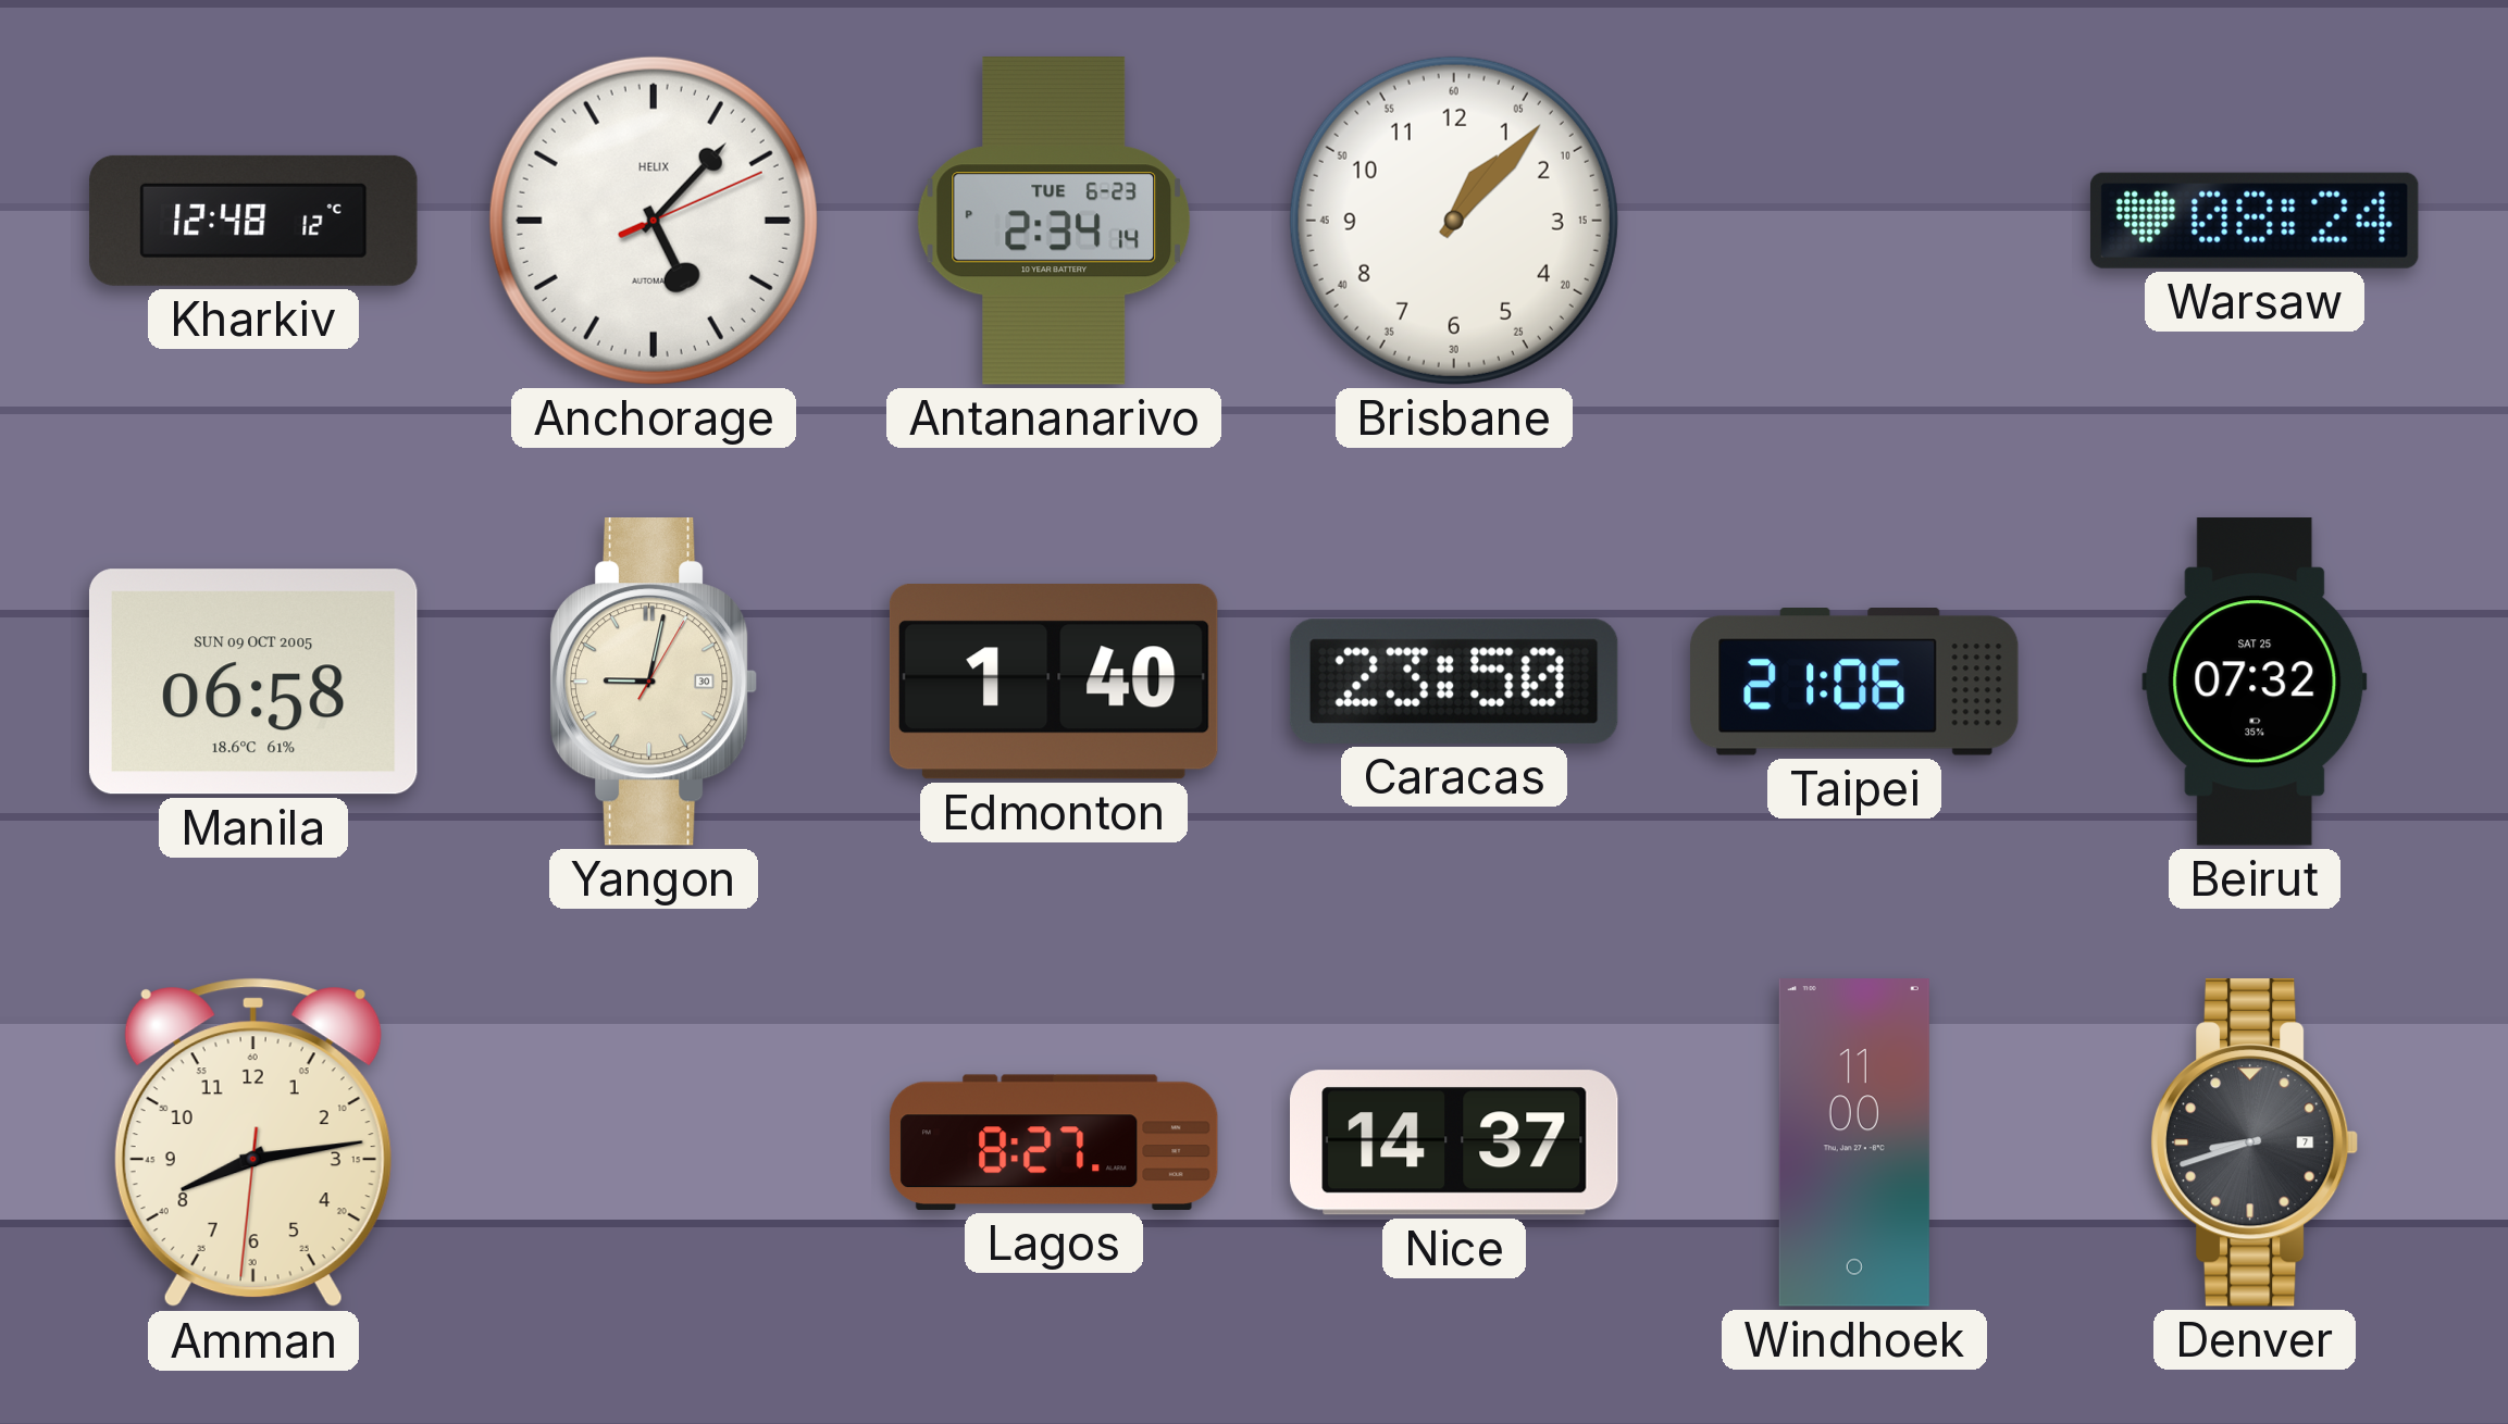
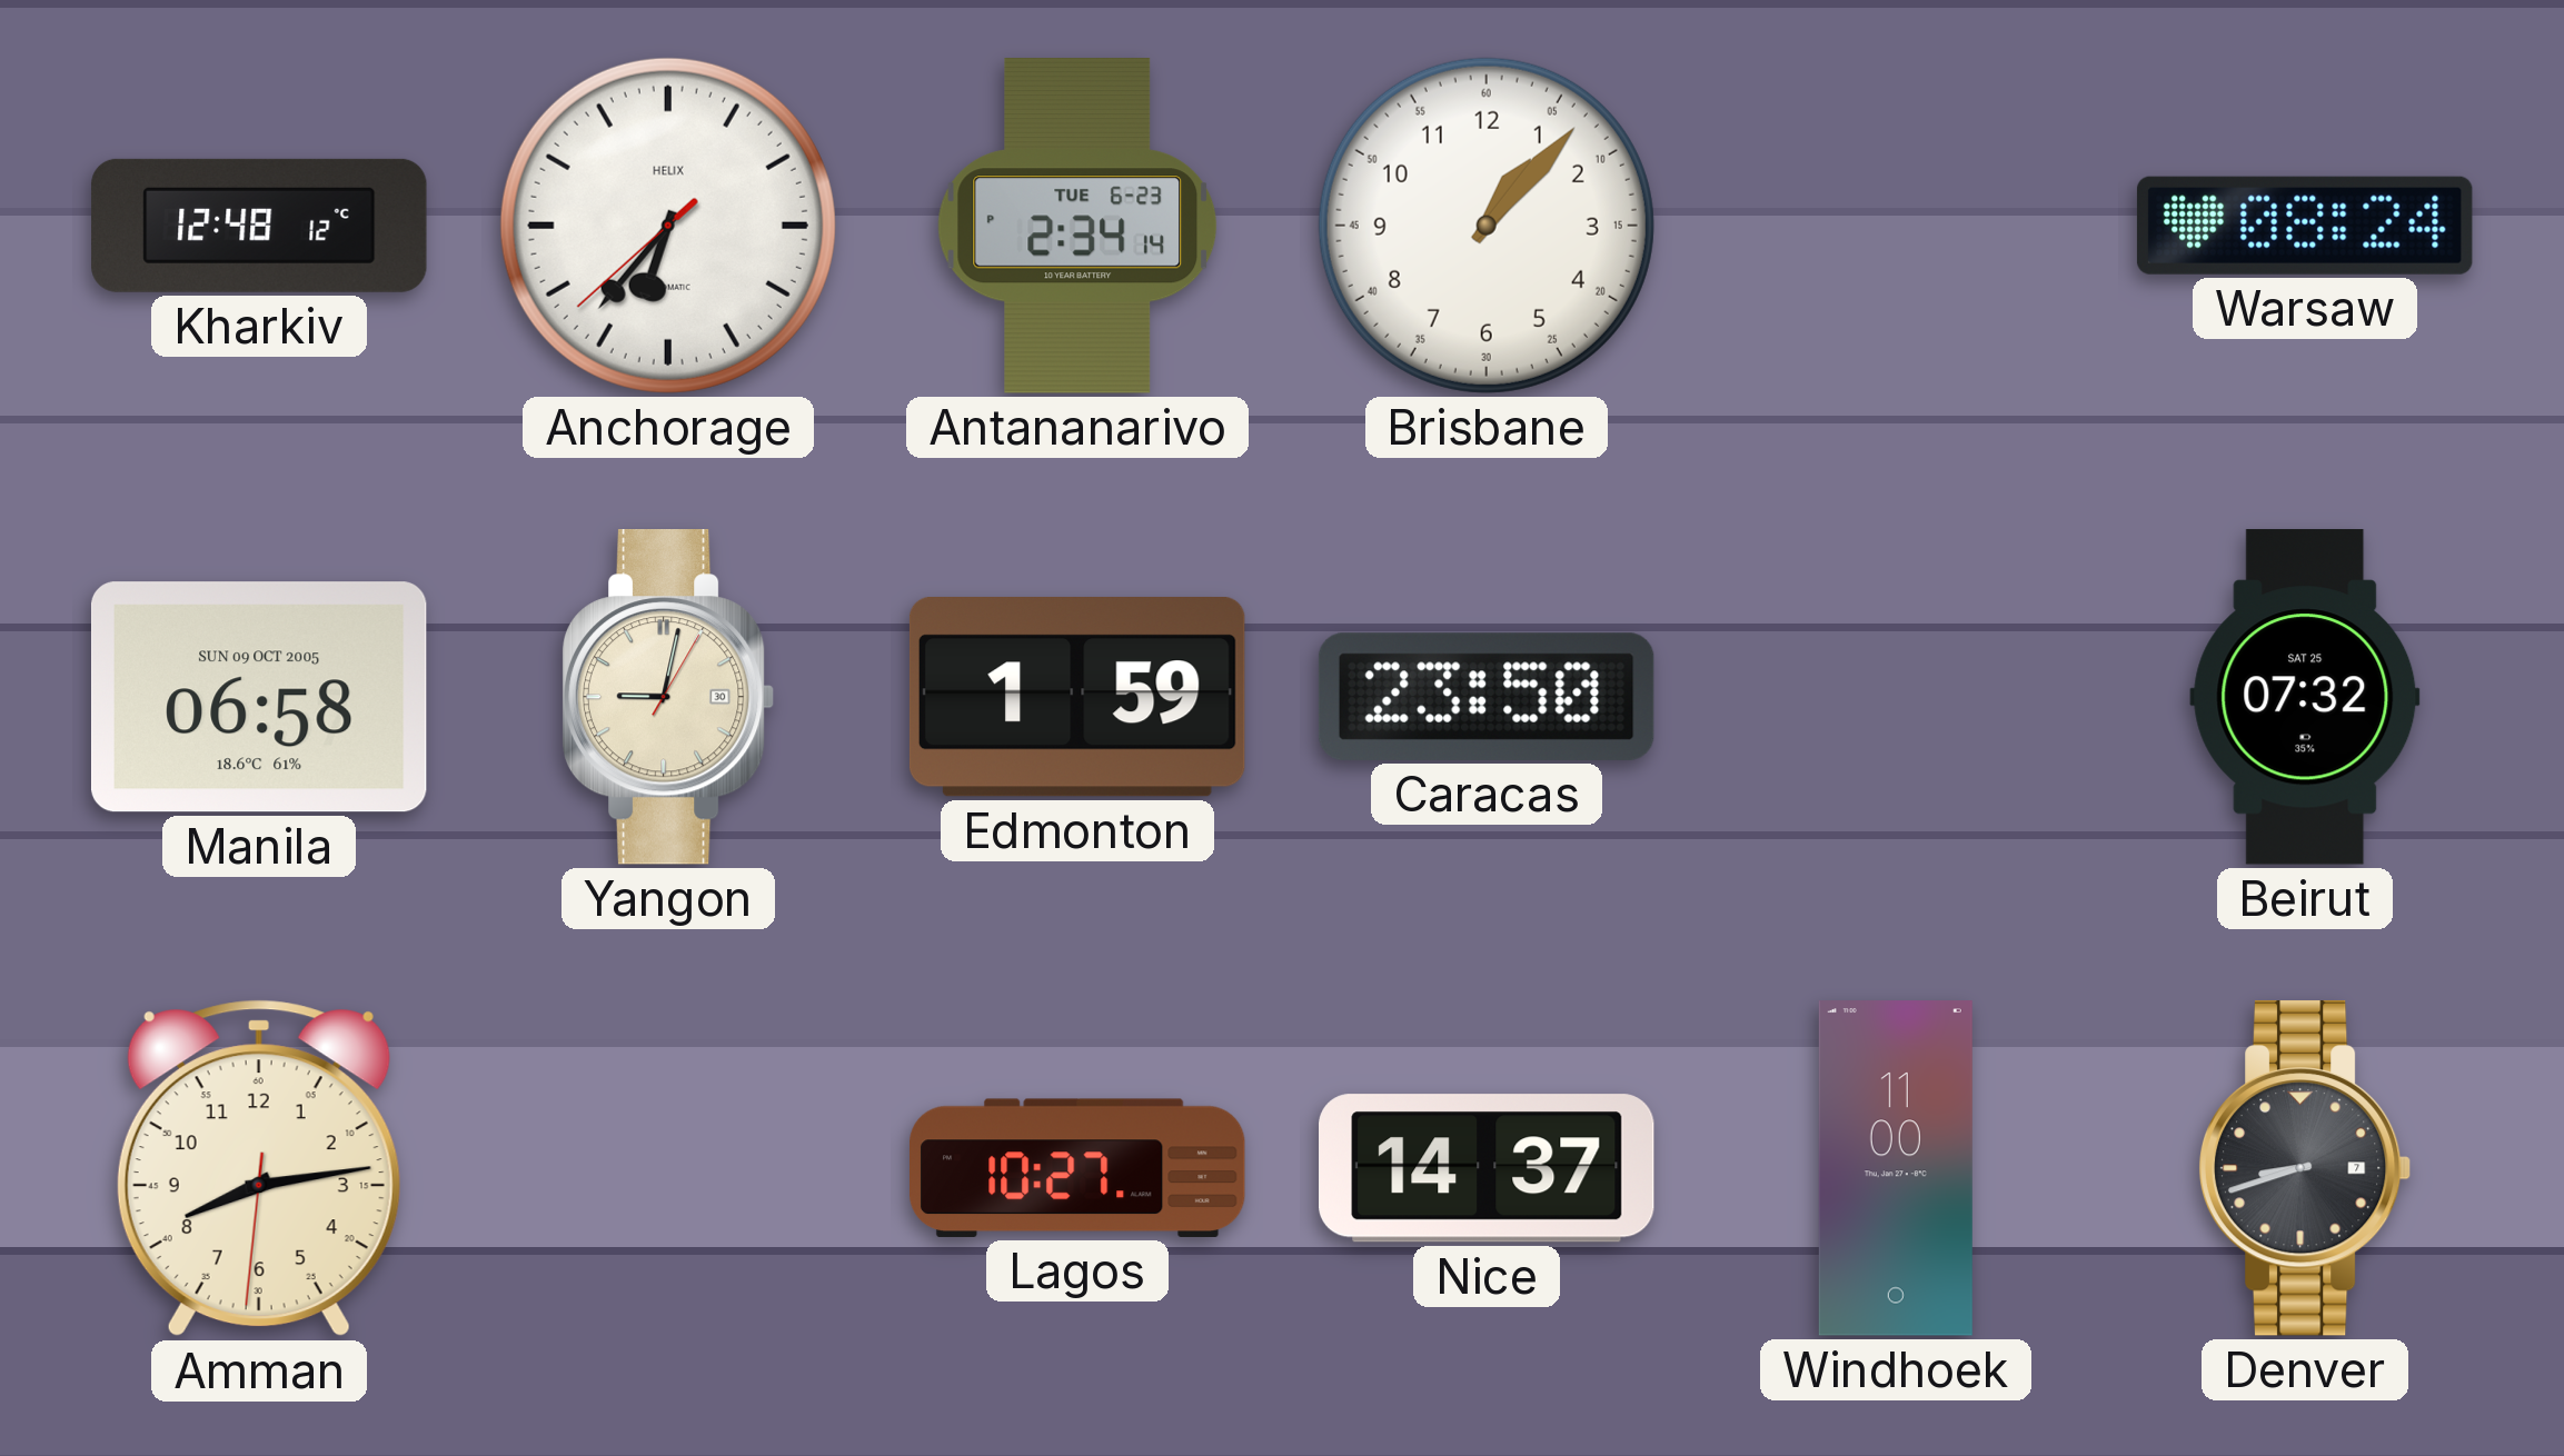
Anchorage: 5:07 -> 6:36
Edmonton: 1:40 -> 1:59
Taipei: 21:06 -> none
Lagos: 8:27 -> 10:27
